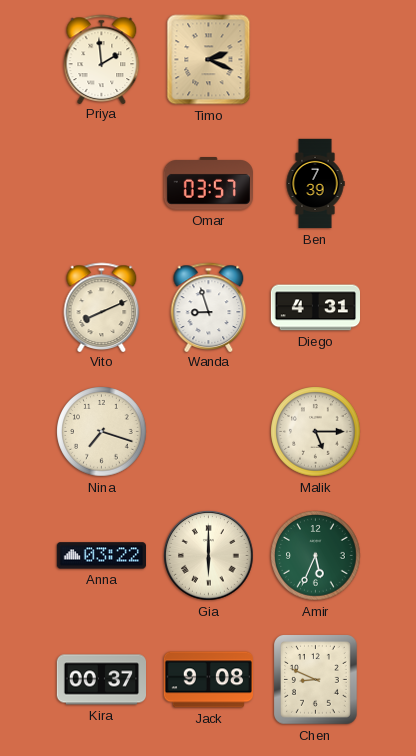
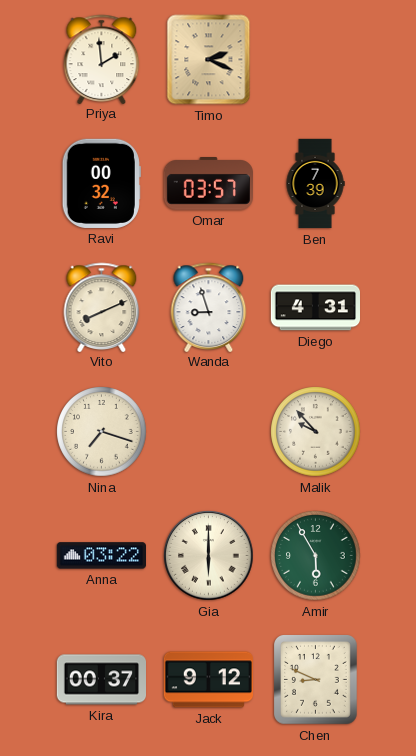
Ravi: none -> 00:32
Malik: 5:15 -> 9:53
Amir: 5:34 -> 5:55
Jack: 9:08 -> 9:12
